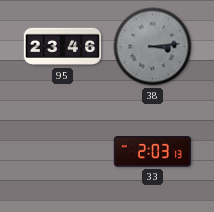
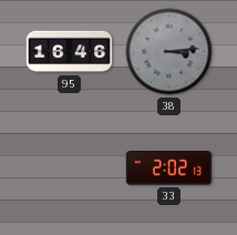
95: 23:46 -> 16:46
33: 2:03 -> 2:02
